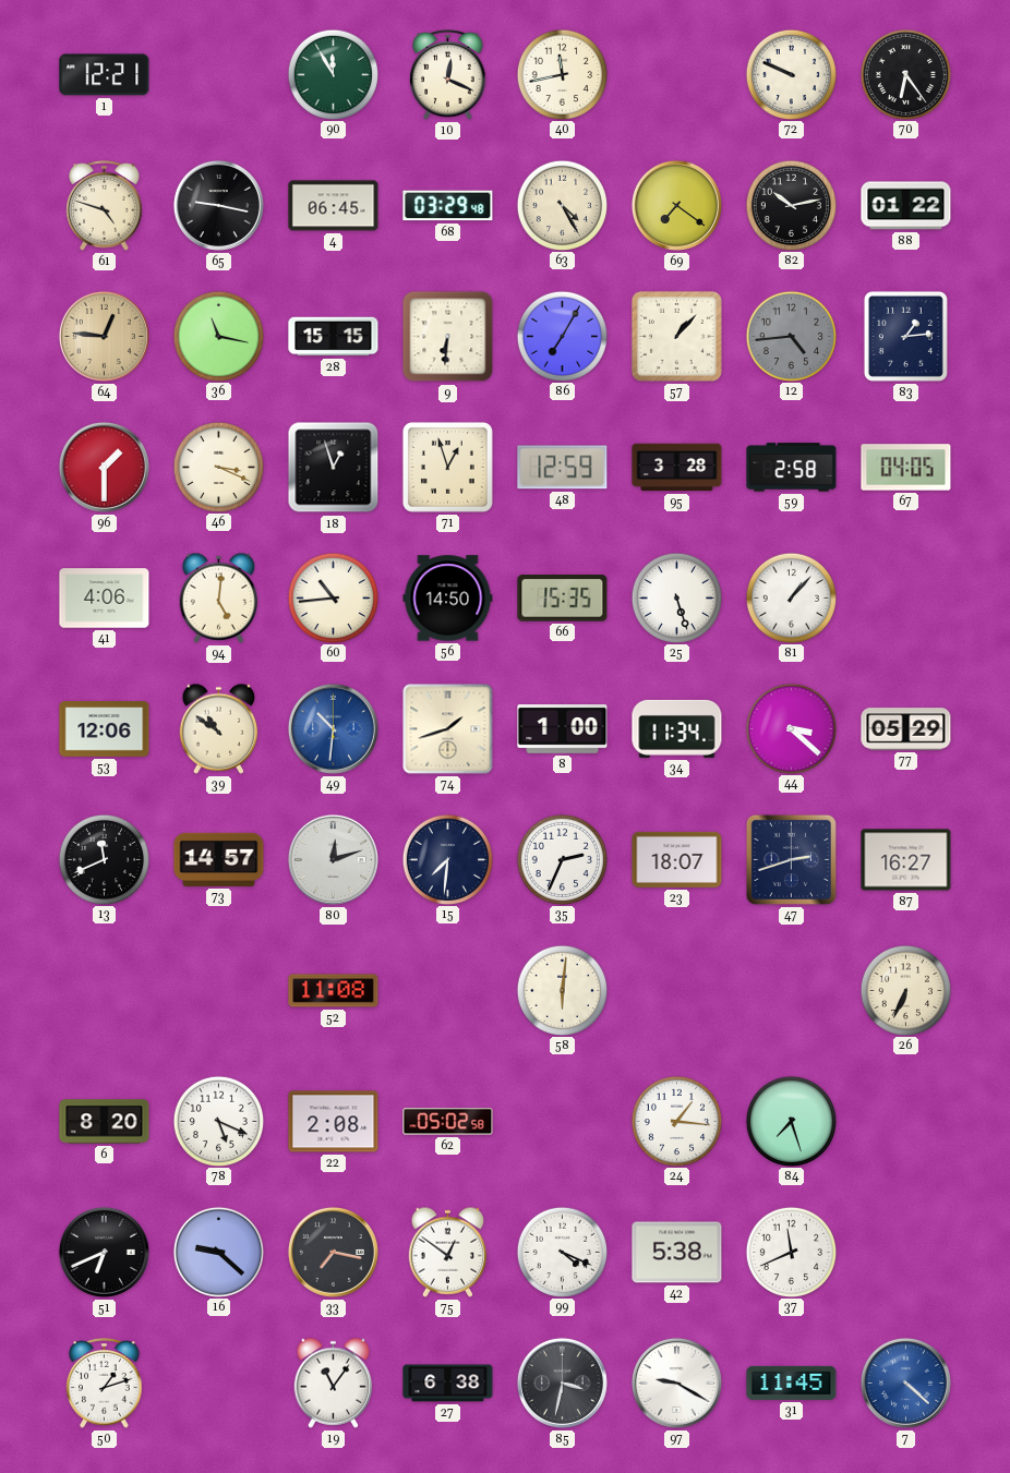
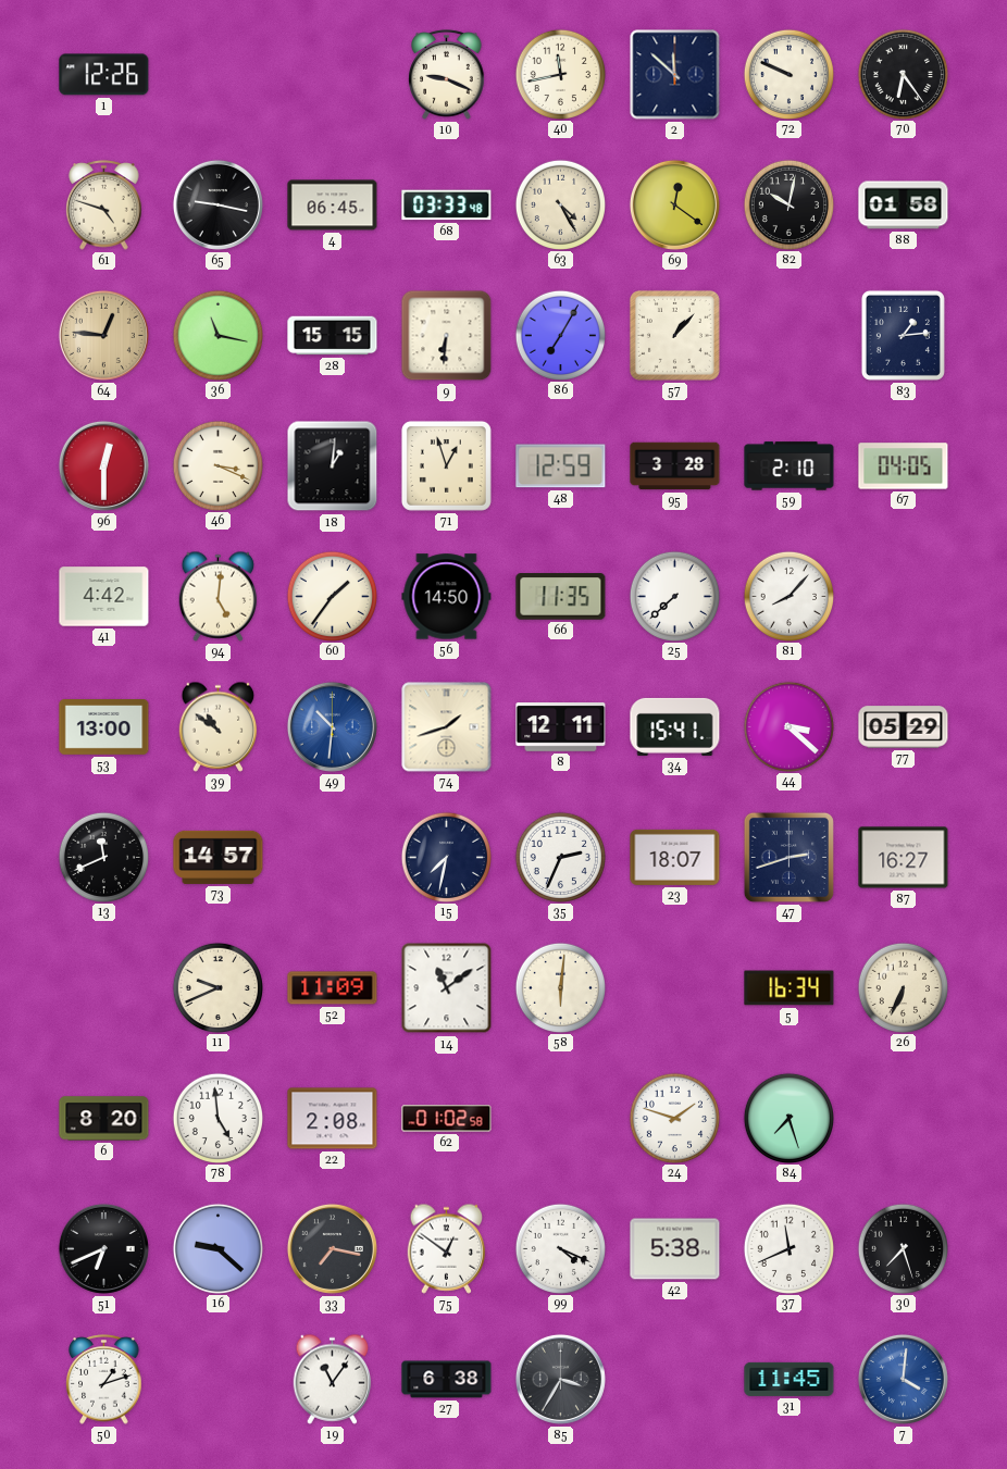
1: 12:21 -> 12:26
90: 11:55 -> none
10: 12:19 -> 9:19
2: none -> 11:52
68: 03:29 -> 03:33
69: 7:21 -> 12:21
82: 10:13 -> 10:02
88: 01:22 -> 01:58
12: 4:44 -> none
96: 1:30 -> 12:30
18: 12:57 -> 1:01
59: 2:58 -> 2:10
41: 4:06 -> 4:42
60: 10:44 -> 1:36
66: 15:35 -> 11:35
25: 5:27 -> 7:38
81: 1:07 -> 8:07
53: 12:06 -> 13:00
8: 1:00 -> 12:11
34: 11:34 -> 15:41
80: 12:12 -> none
15: 7:31 -> 7:32
11: none -> 9:41
52: 11:08 -> 11:09
14: none -> 11:09
5: none -> 16:34
78: 5:19 -> 4:59
62: 05:02 -> 01:02
24: 1:16 -> 1:48
30: none -> 7:27
85: 3:32 -> 3:35
97: 9:20 -> none
7: 4:22 -> 4:01
